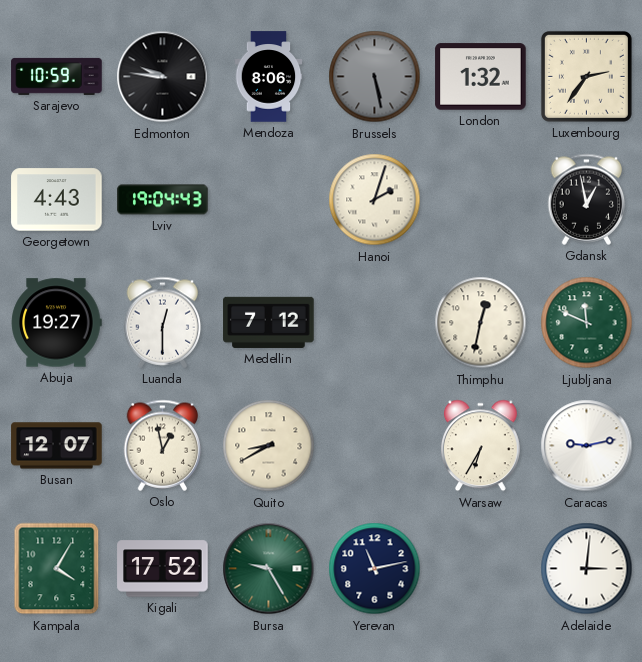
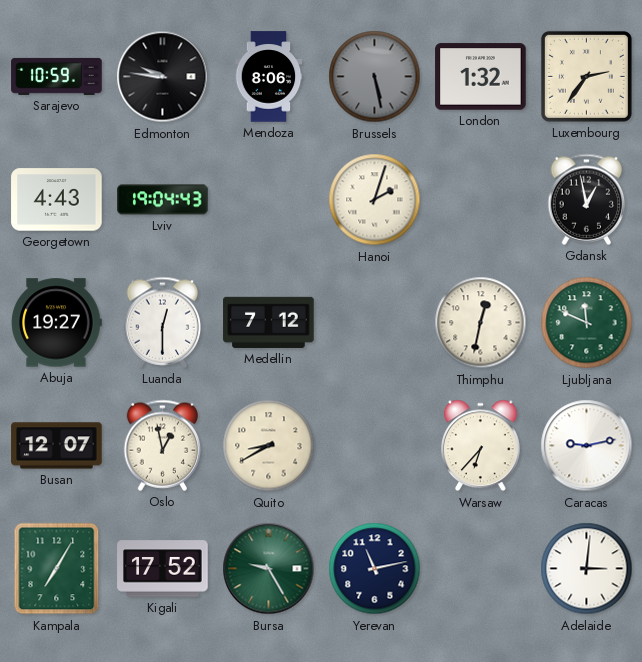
Warsaw: 6:35 -> 6:37
Kampala: 4:05 -> 7:05
